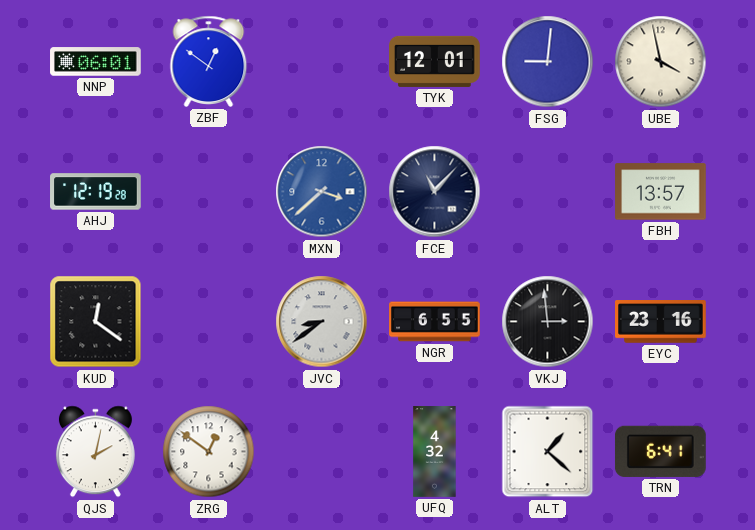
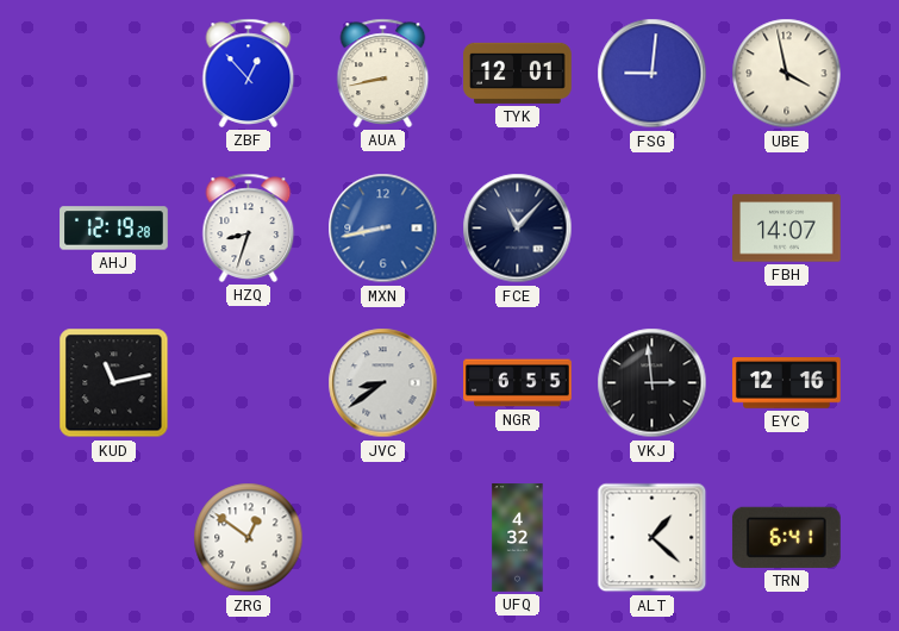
NNP: 06:01 -> none
ZBF: 12:51 -> 12:53
AUA: none -> 8:43
HZQ: none -> 8:33
MXN: 3:38 -> 8:43
FBH: 13:57 -> 14:07
KUD: 12:21 -> 11:13
EYC: 23:16 -> 12:16
QJS: 2:02 -> none
